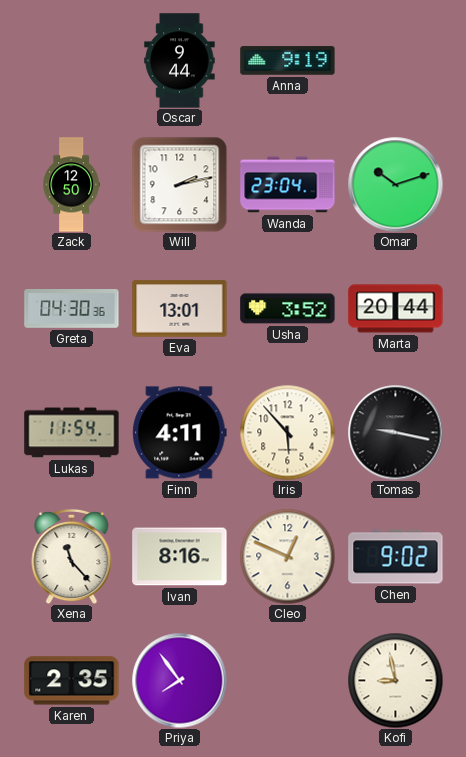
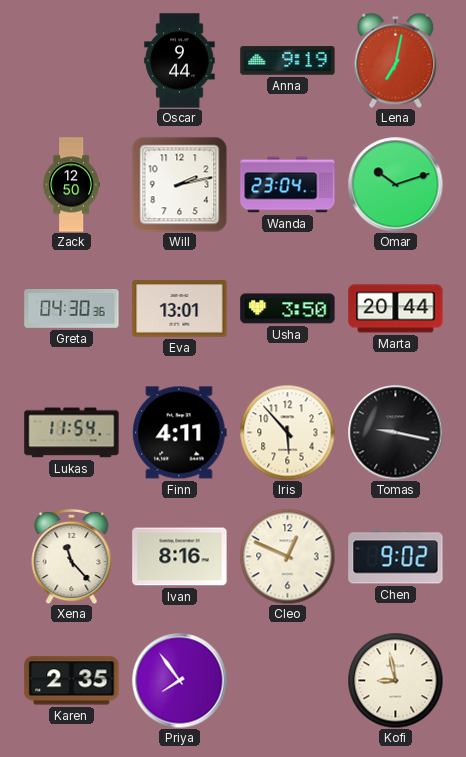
Lena: none -> 7:02
Usha: 3:52 -> 3:50
